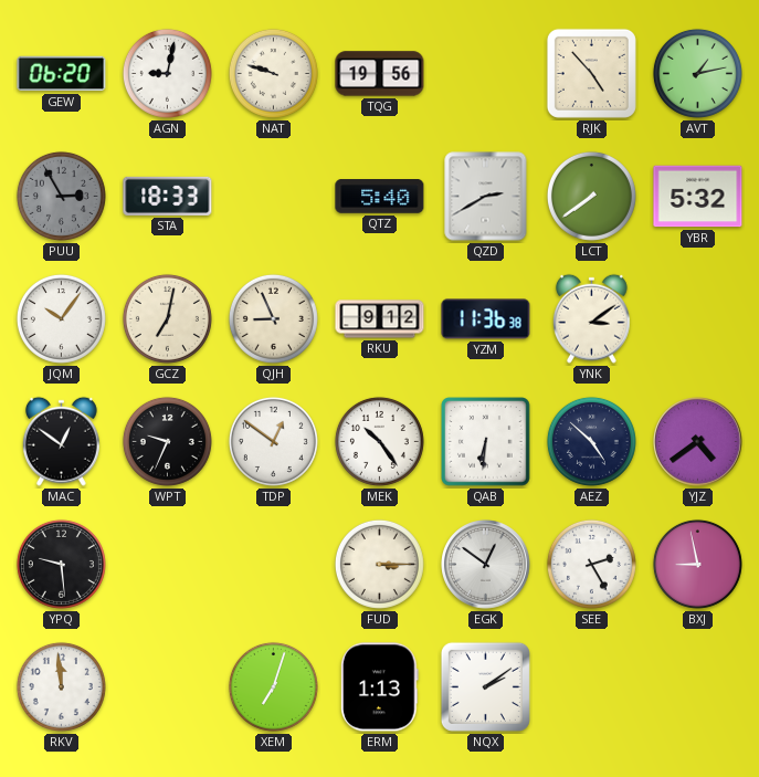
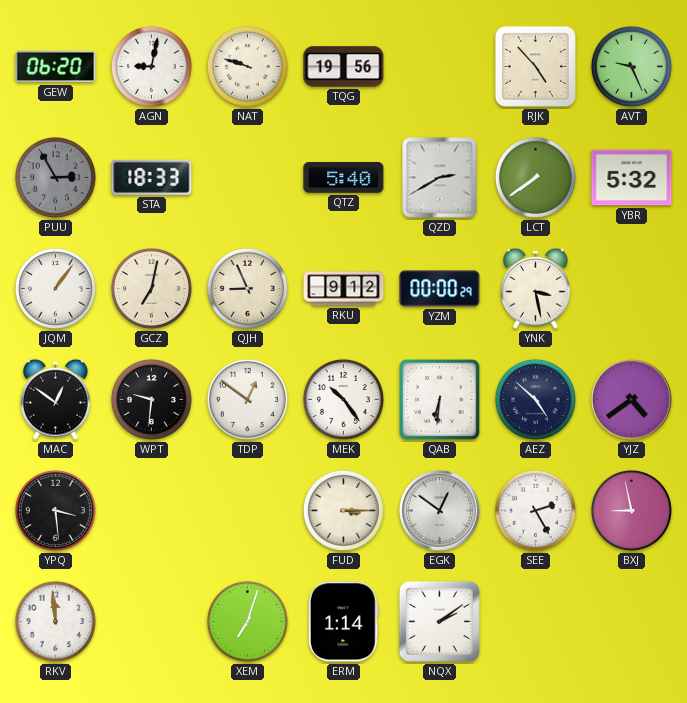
AVT: 1:13 -> 9:26
JQM: 10:06 -> 1:06
YZM: 11:36 -> 00:00
YNK: 3:09 -> 3:28
WPT: 9:34 -> 9:31
YPQ: 9:29 -> 3:29
ERM: 1:13 -> 1:14
